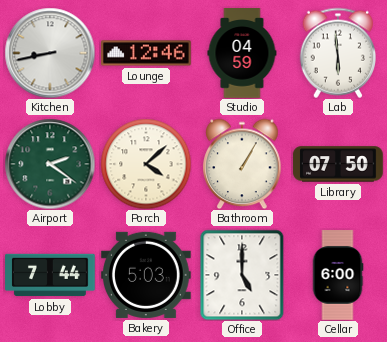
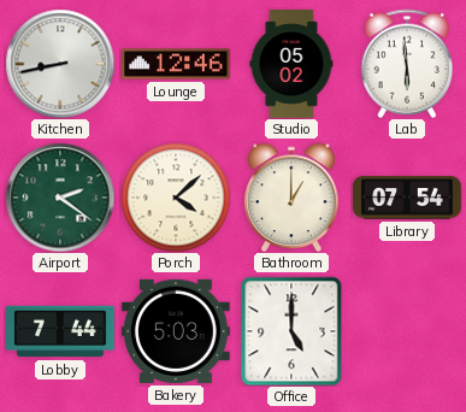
Studio: 04:59 -> 05:02
Bathroom: 1:05 -> 1:00
Library: 07:50 -> 07:54
Cellar: 6:00 -> none
